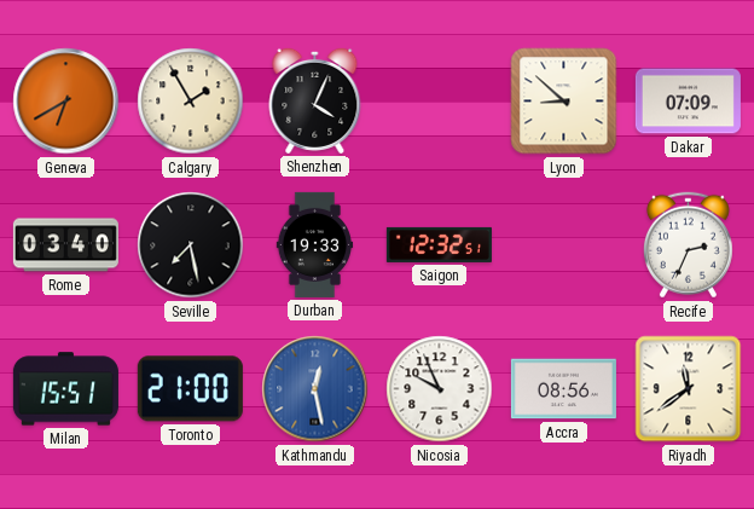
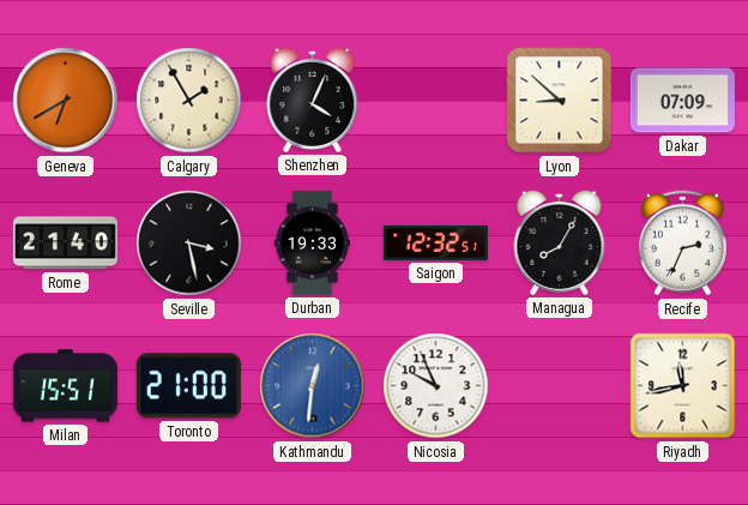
Rome: 03:40 -> 21:40
Seville: 7:28 -> 3:28
Managua: none -> 8:05
Kathmandu: 12:28 -> 12:31
Accra: 08:56 -> none
Riyadh: 11:39 -> 11:43
